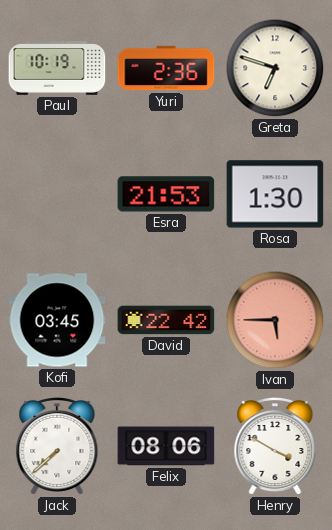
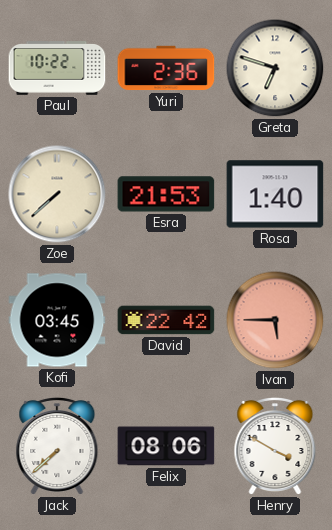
Paul: 10:19 -> 10:22
Zoe: none -> 7:38
Rosa: 1:30 -> 1:40
